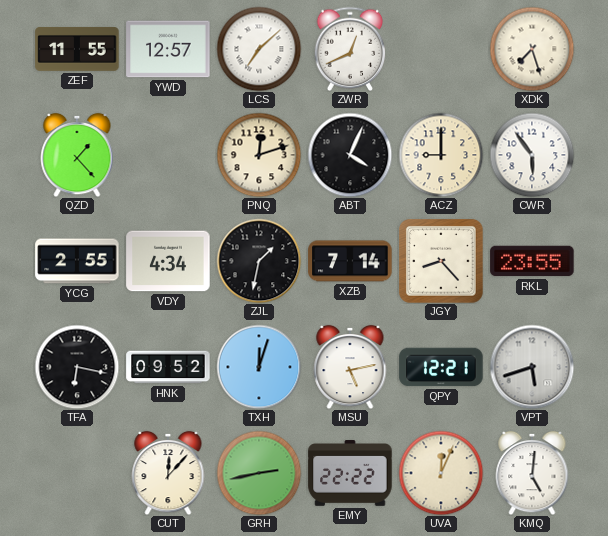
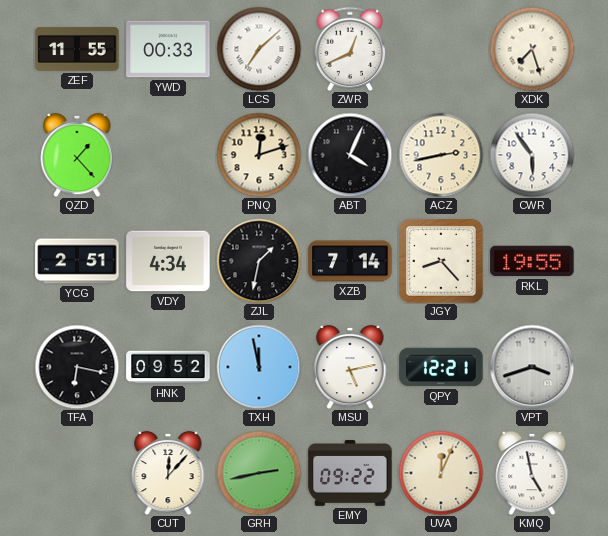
YWD: 12:57 -> 00:33
ACZ: 9:00 -> 2:43
YCG: 2:55 -> 2:51
RKL: 23:55 -> 19:55
TXH: 12:03 -> 11:58
VPT: 5:42 -> 3:42
EMY: 22:22 -> 09:22
KMQ: 5:01 -> 4:58
